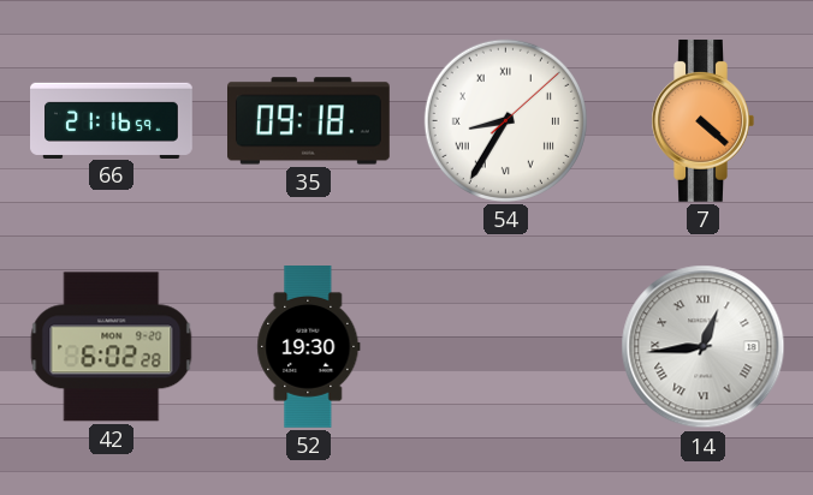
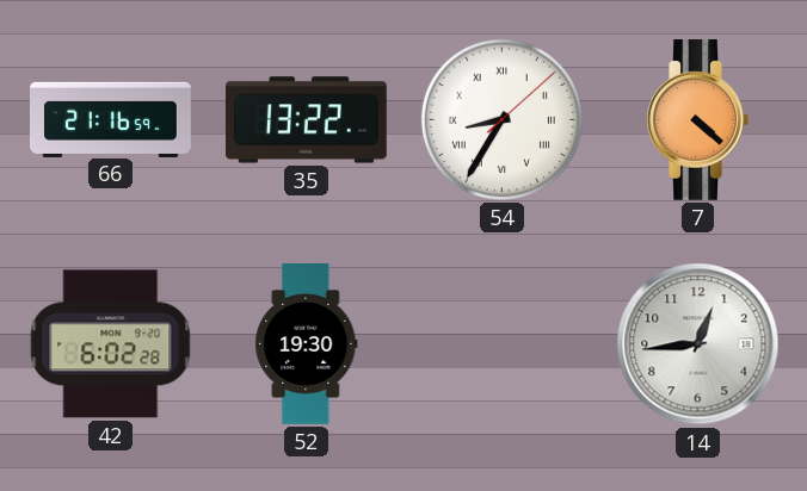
35: 09:18 -> 13:22
14 numerals: Roman -> Arabic
